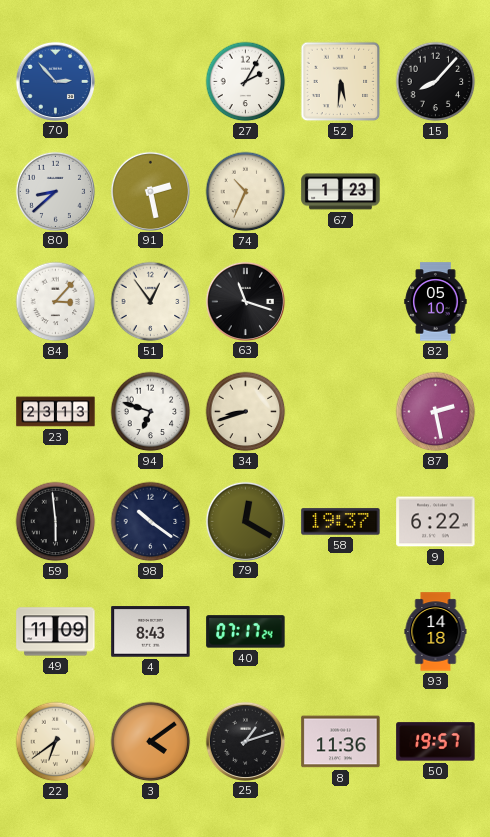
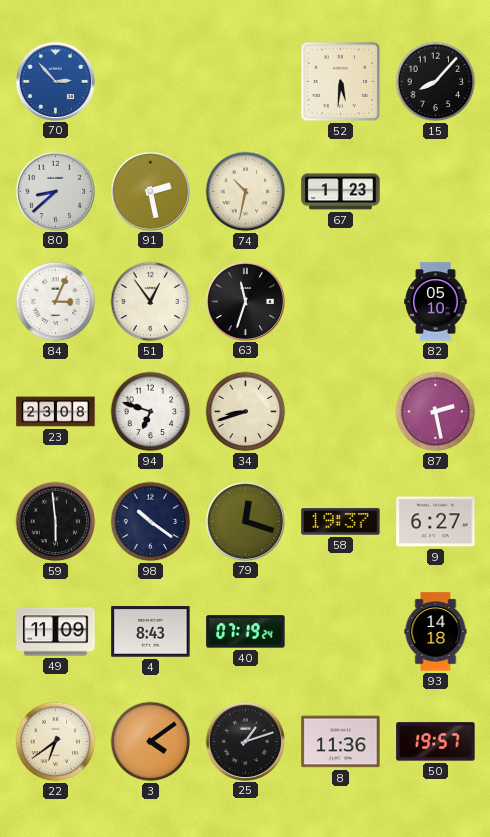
27: 2:05 -> none
74: 10:34 -> 10:32
84: 3:07 -> 3:04
63: 11:18 -> 11:33
23: 23:13 -> 23:08
79: 12:20 -> 12:18
9: 6:22 -> 6:27
40: 07:17 -> 07:19
